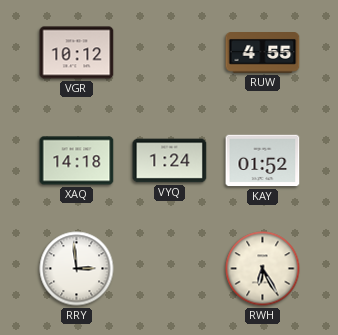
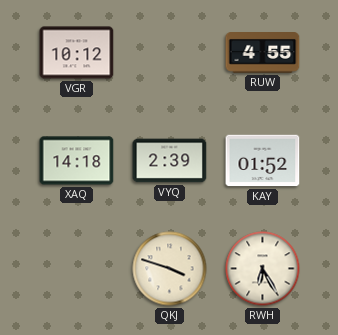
VYQ: 1:24 -> 2:39
RRY: 2:59 -> none
QKJ: none -> 3:48
